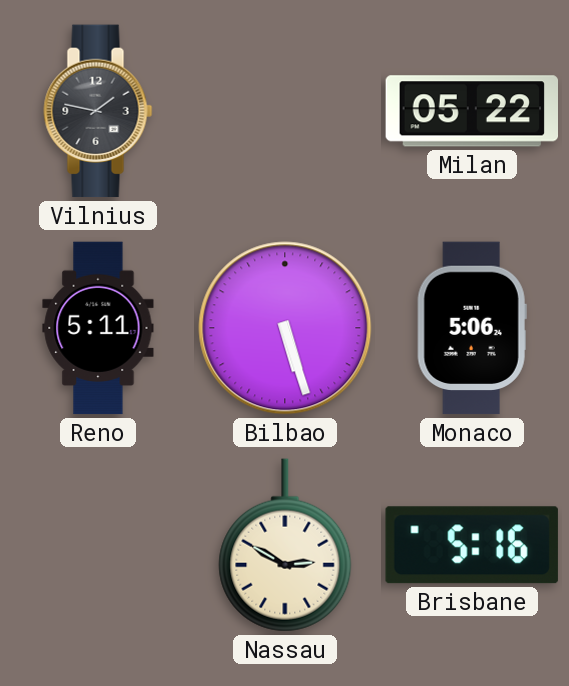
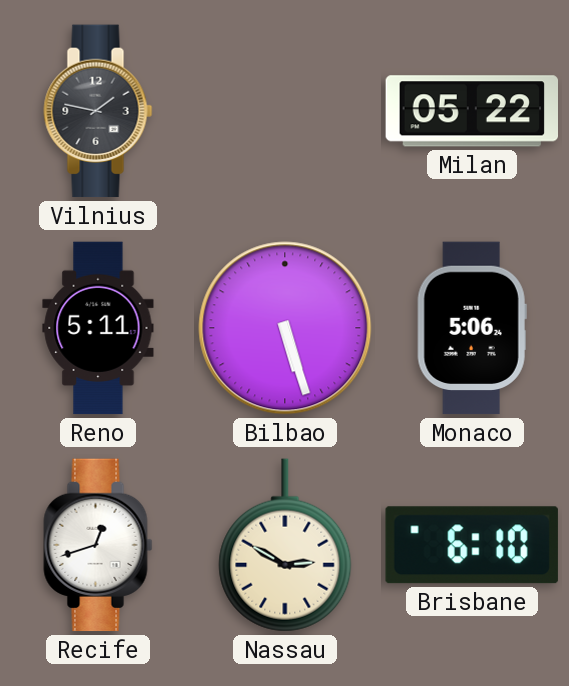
Recife: none -> 12:42
Brisbane: 5:16 -> 6:10
